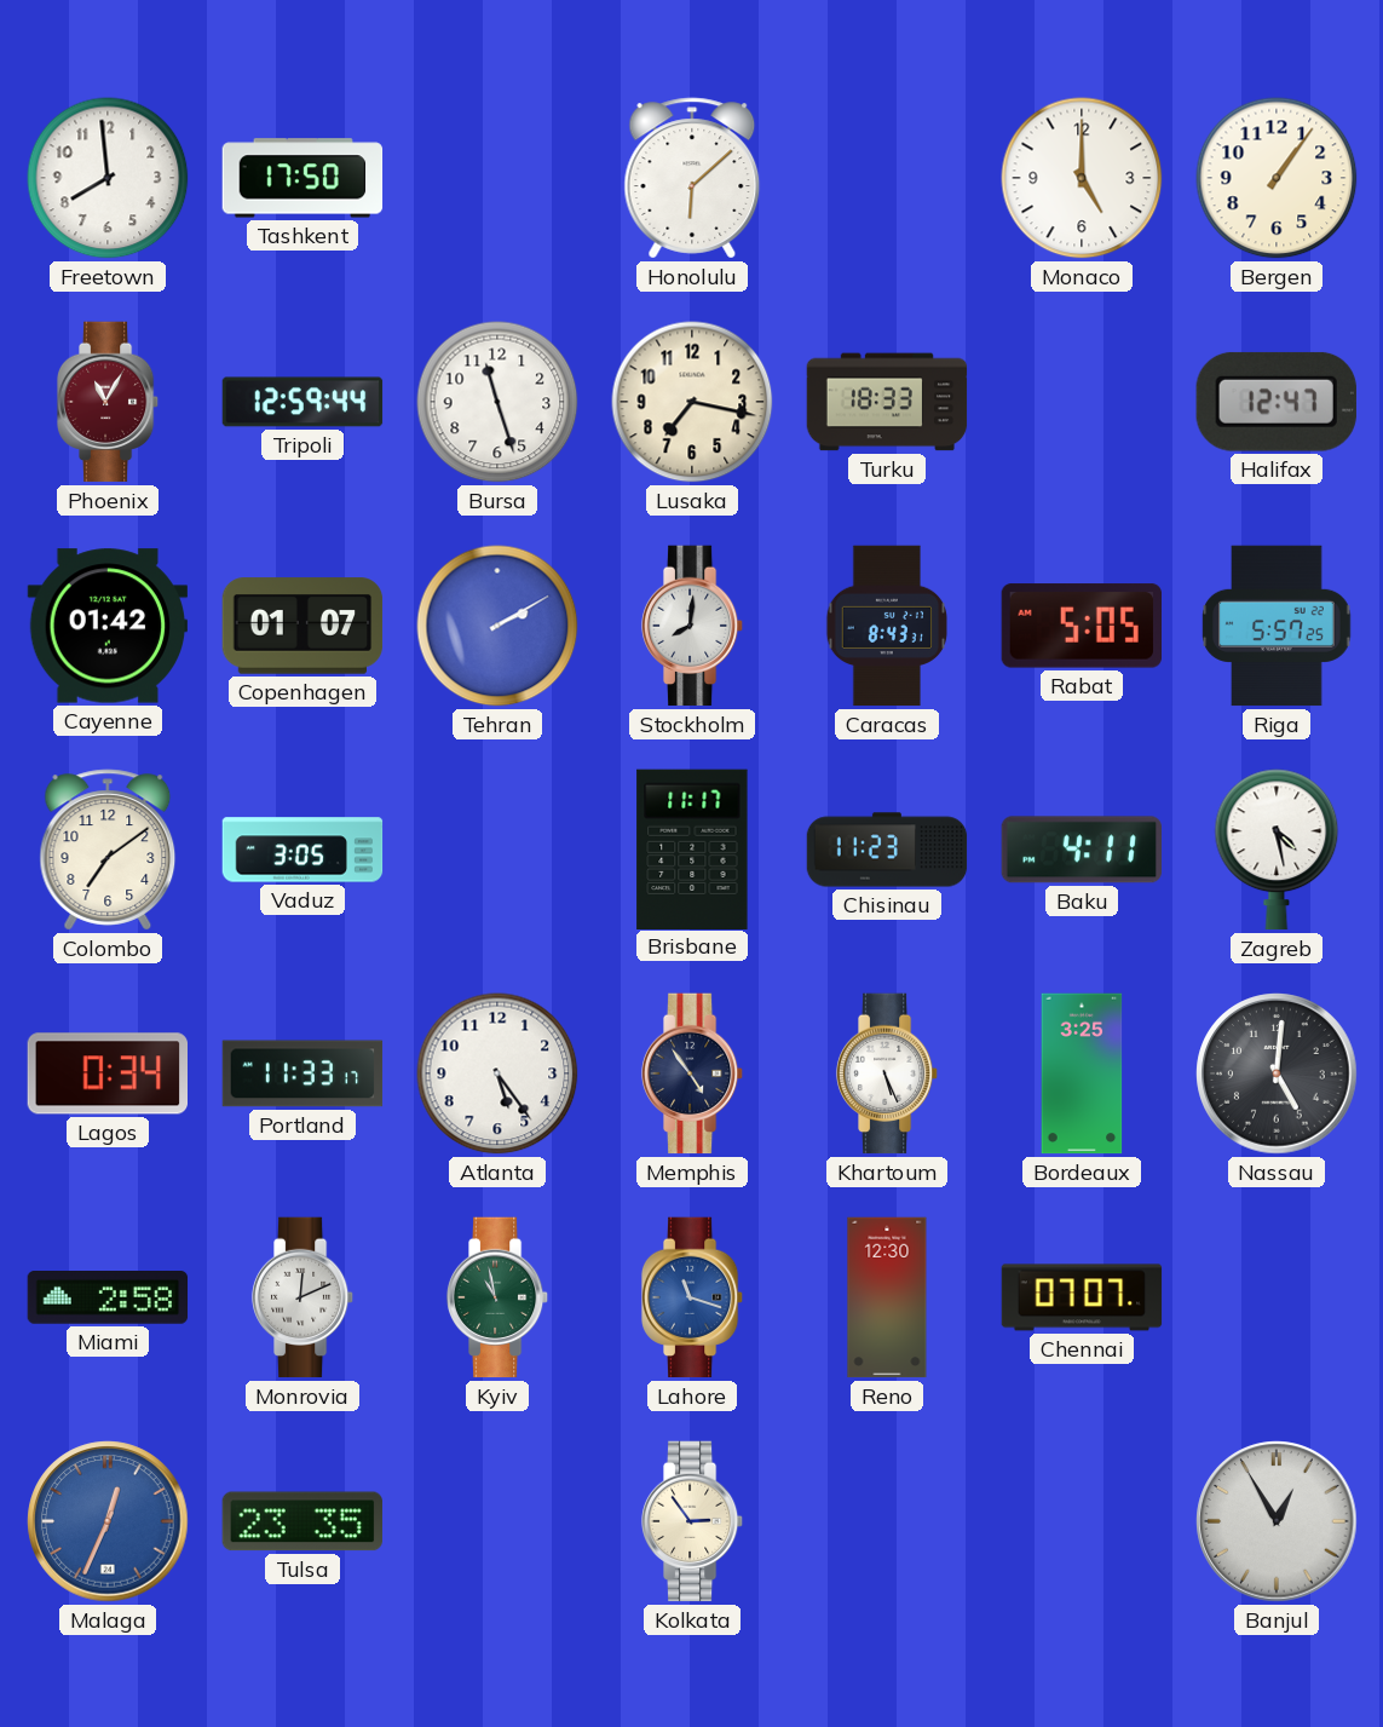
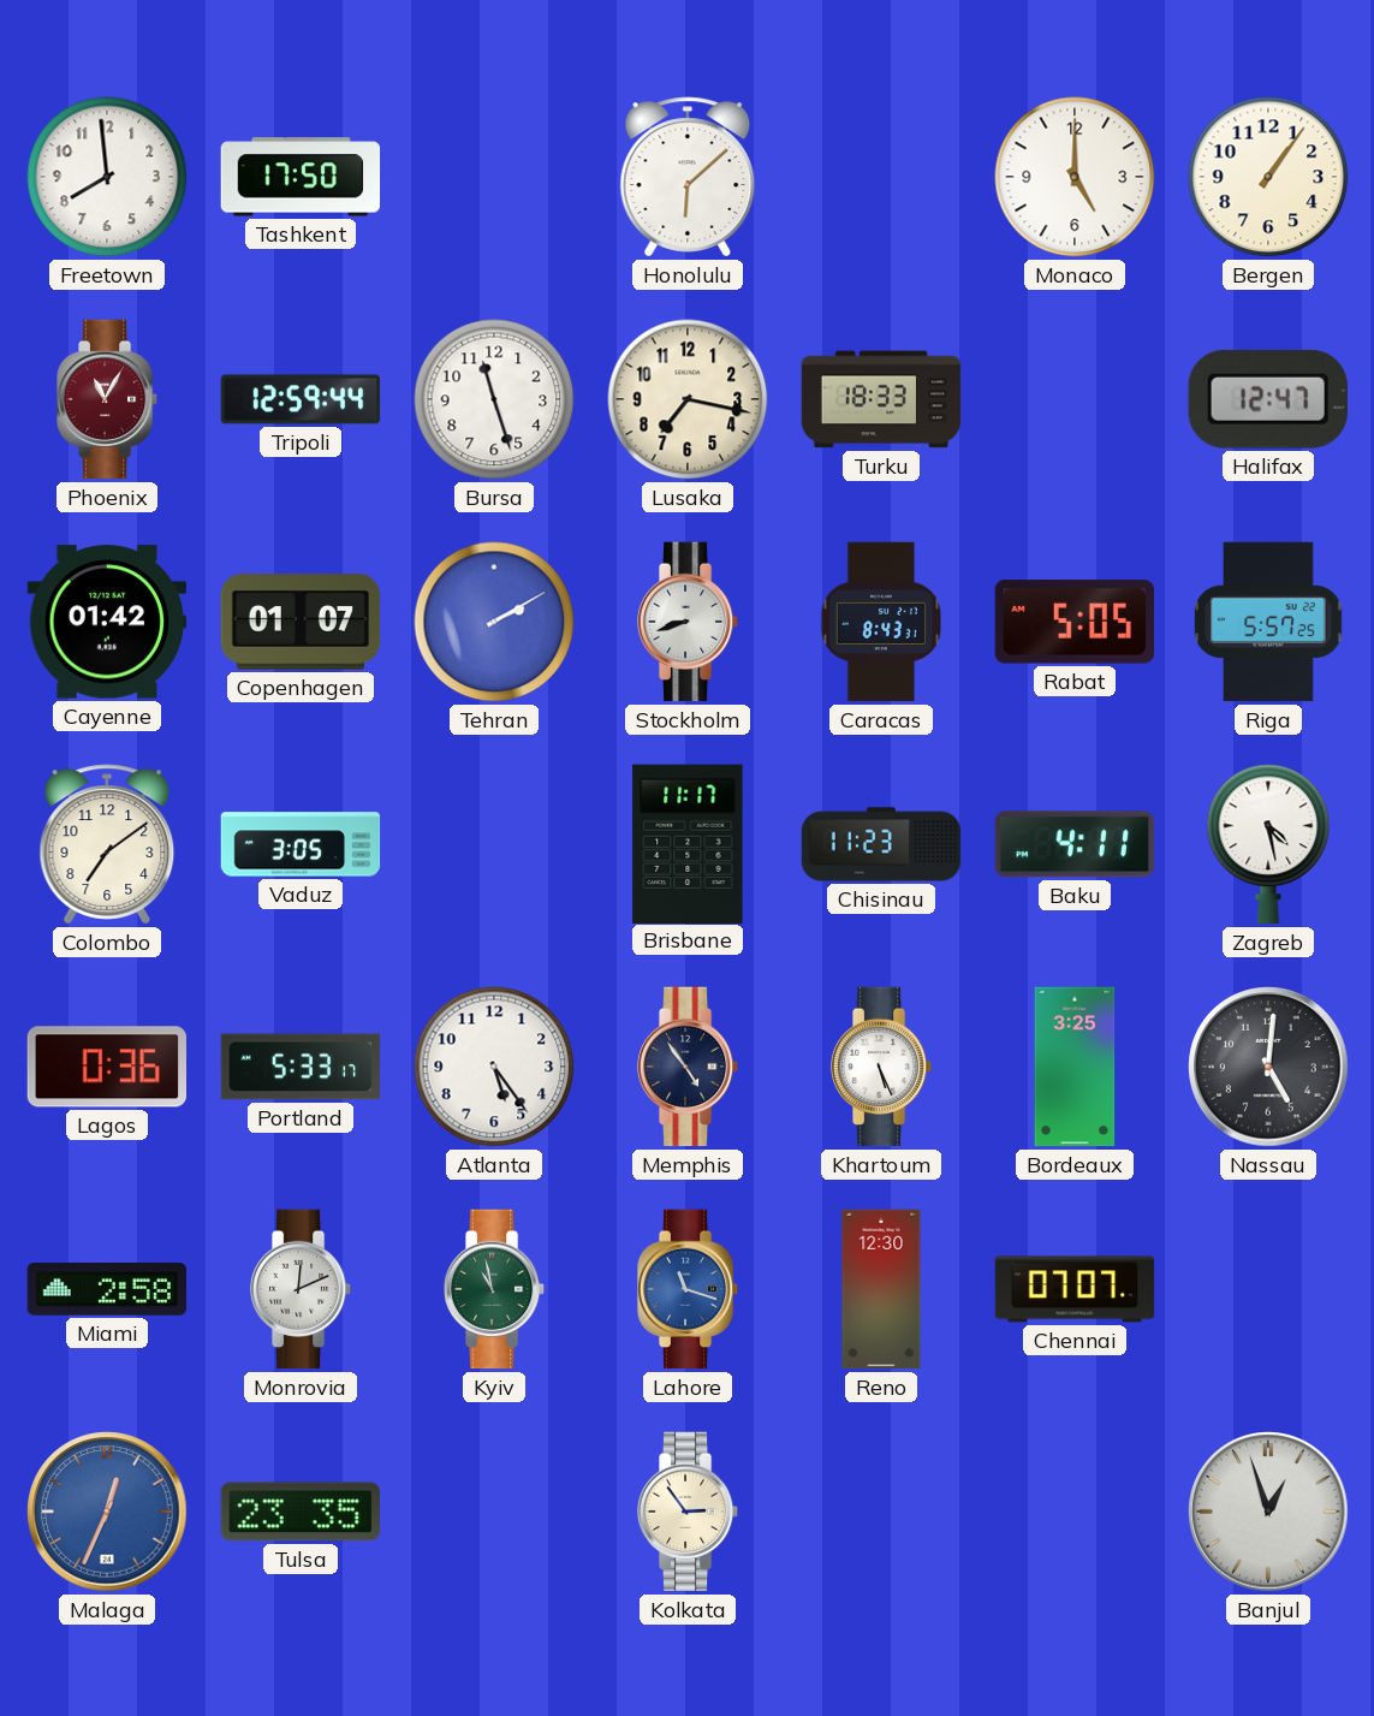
Stockholm: 8:01 -> 8:42
Lagos: 0:34 -> 0:36
Portland: 11:33 -> 5:33
Banjul: 12:55 -> 12:57
